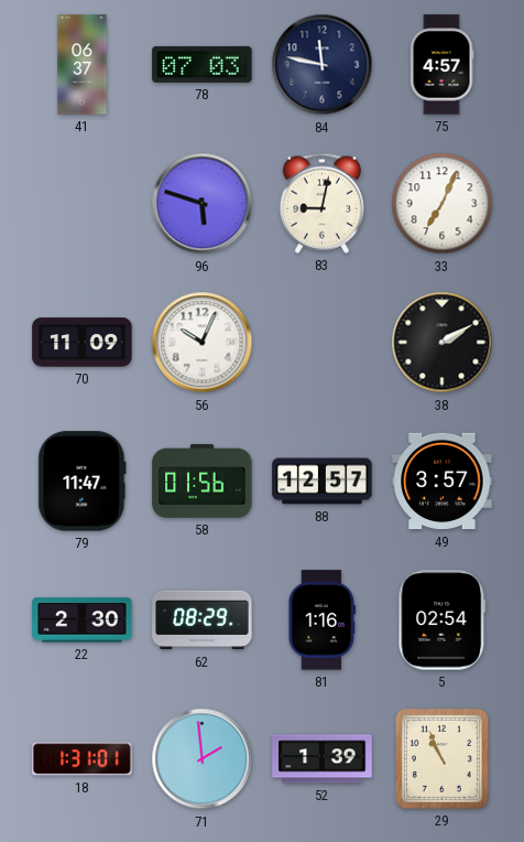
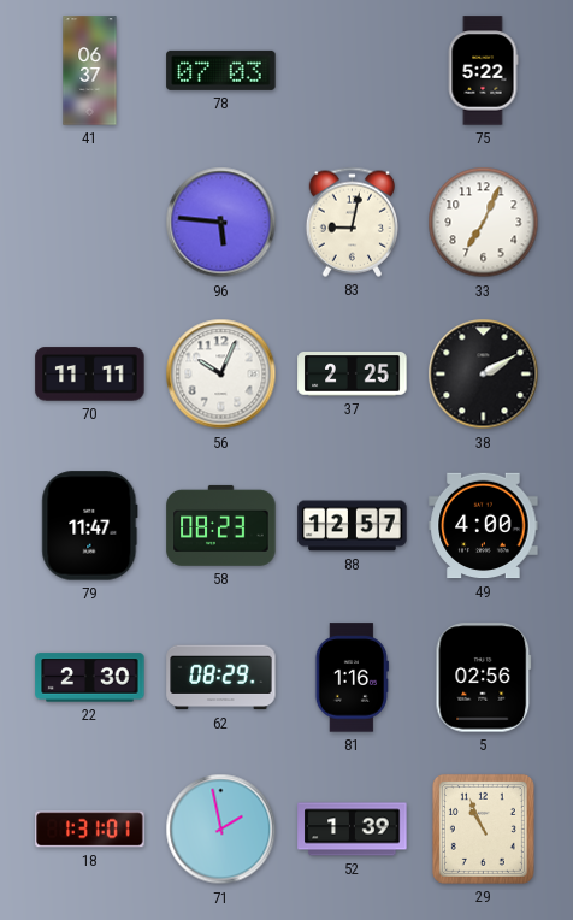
84: 11:47 -> none
75: 4:57 -> 5:22
96: 5:48 -> 5:46
70: 11:09 -> 11:11
37: none -> 2:25
58: 01:56 -> 08:23
49: 3:57 -> 4:00
5: 02:54 -> 02:56
71: 1:59 -> 1:58
